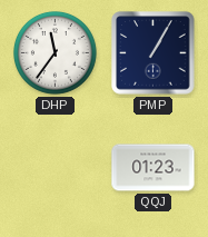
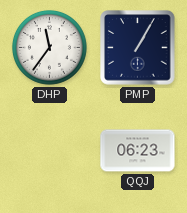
QQJ: 01:23 -> 06:23
